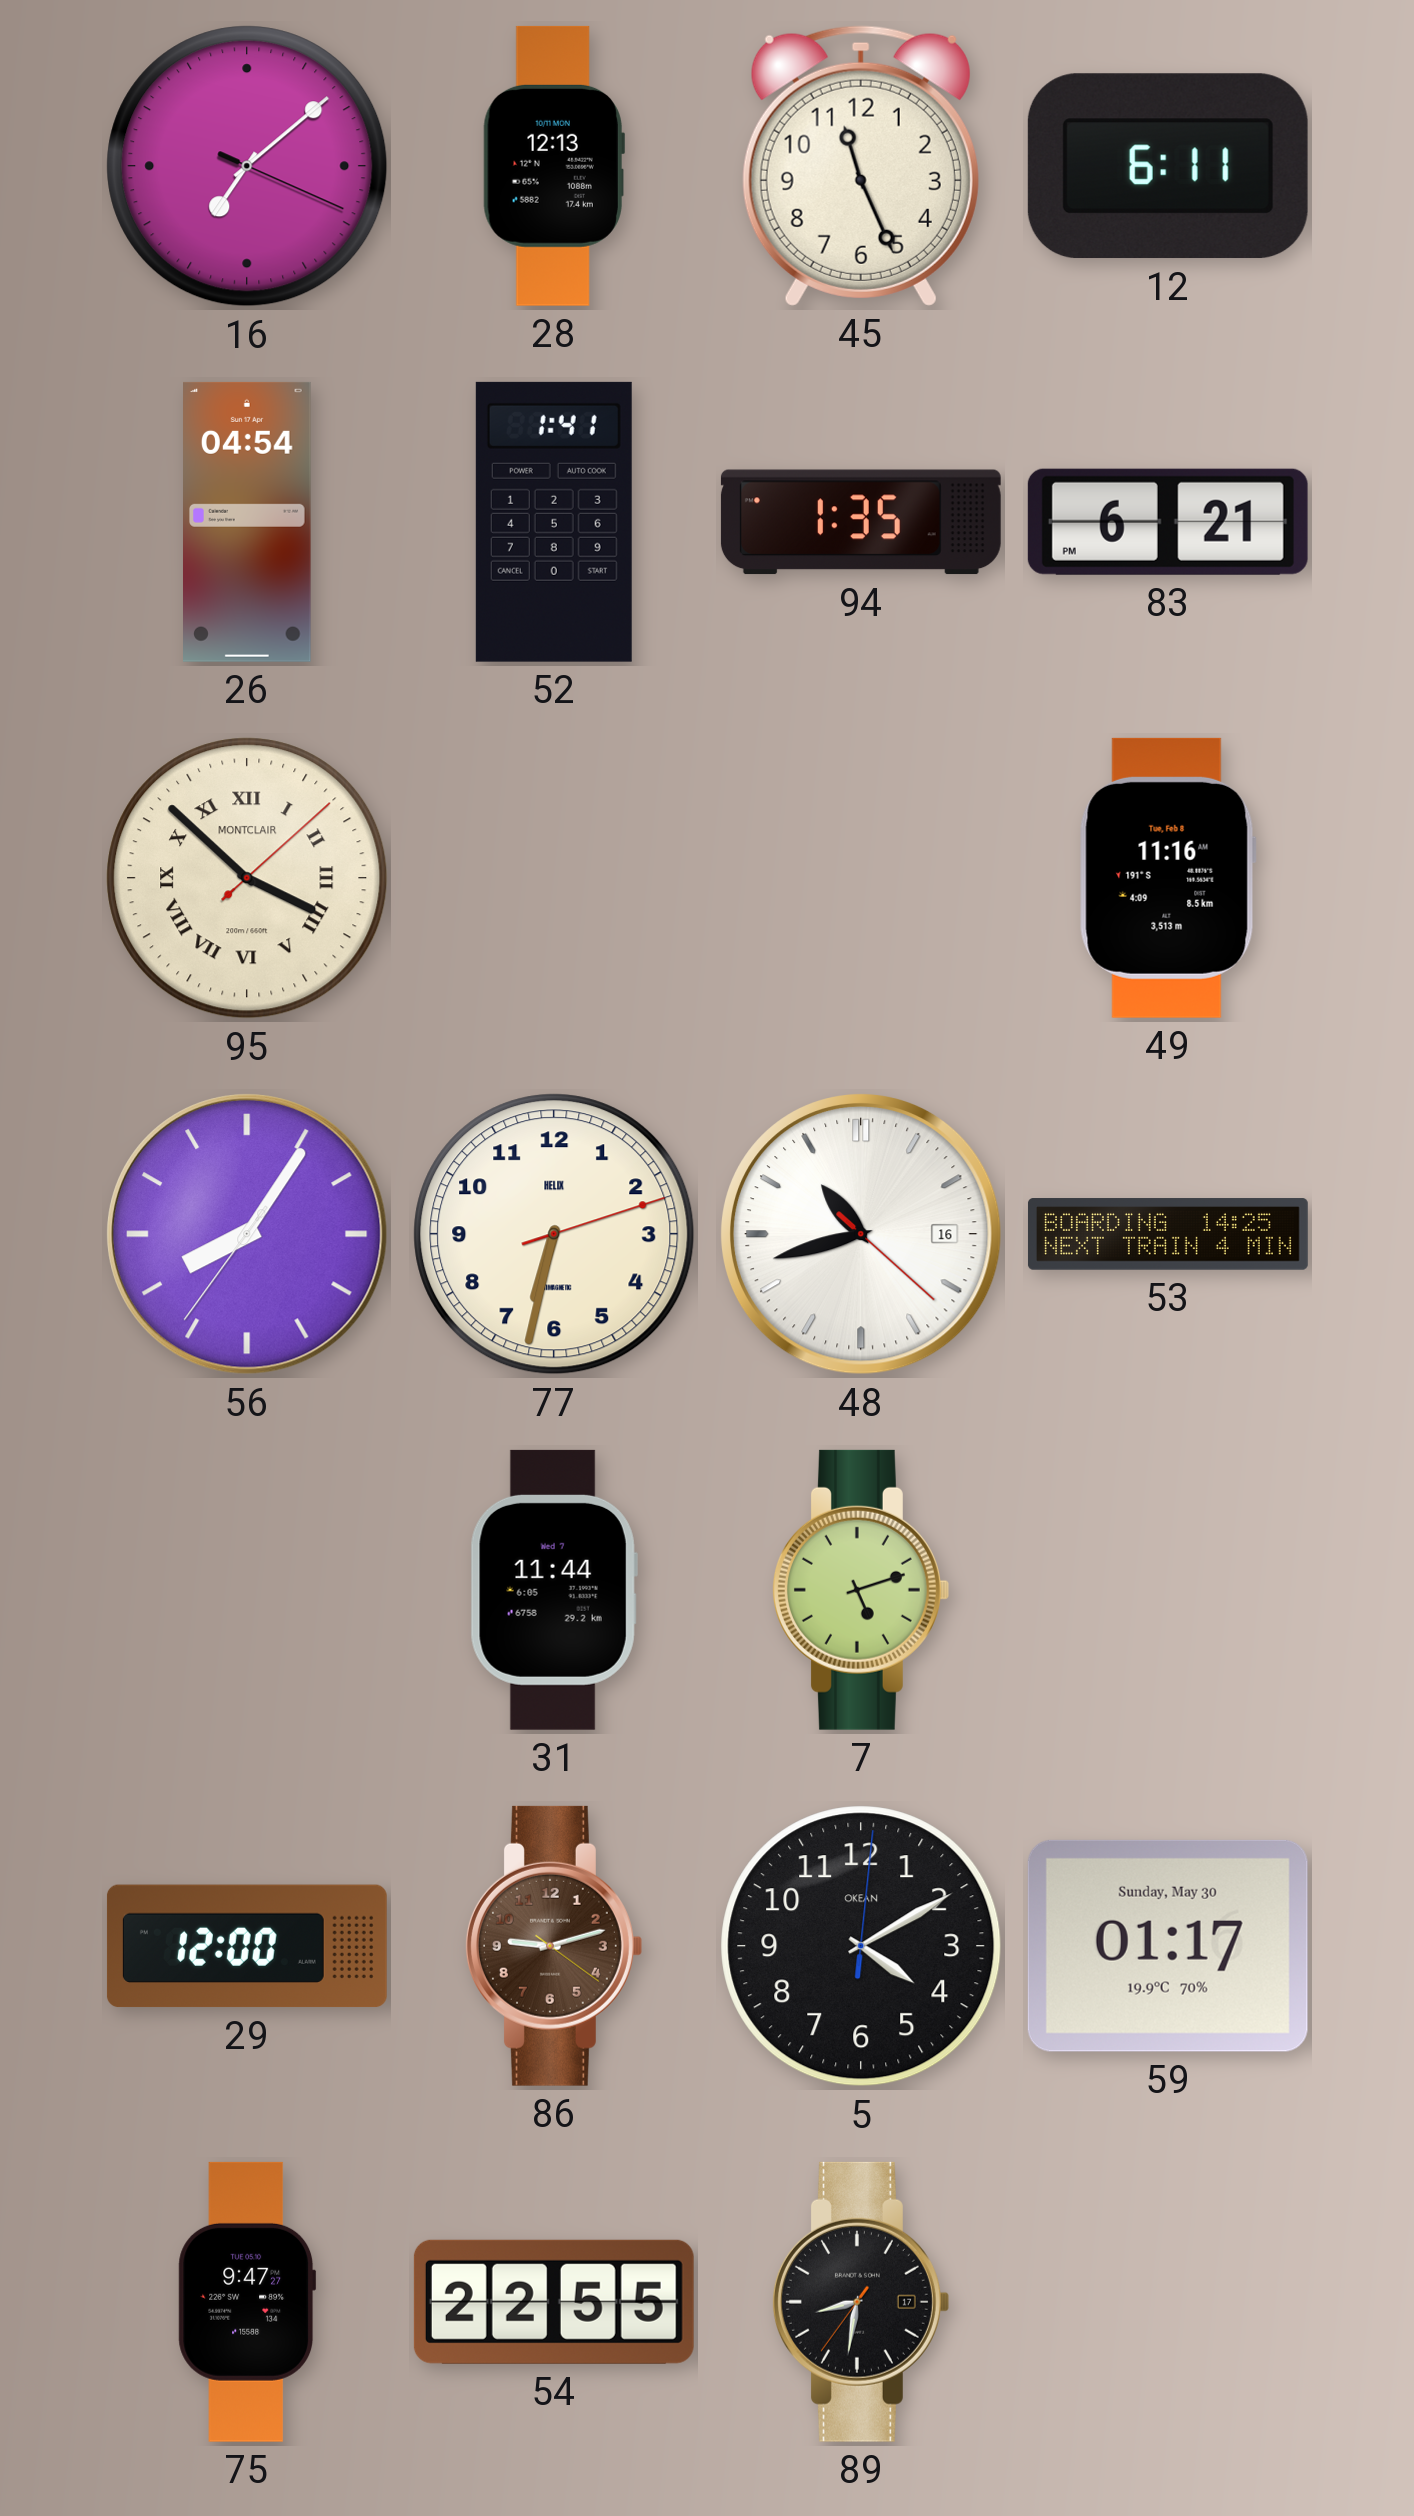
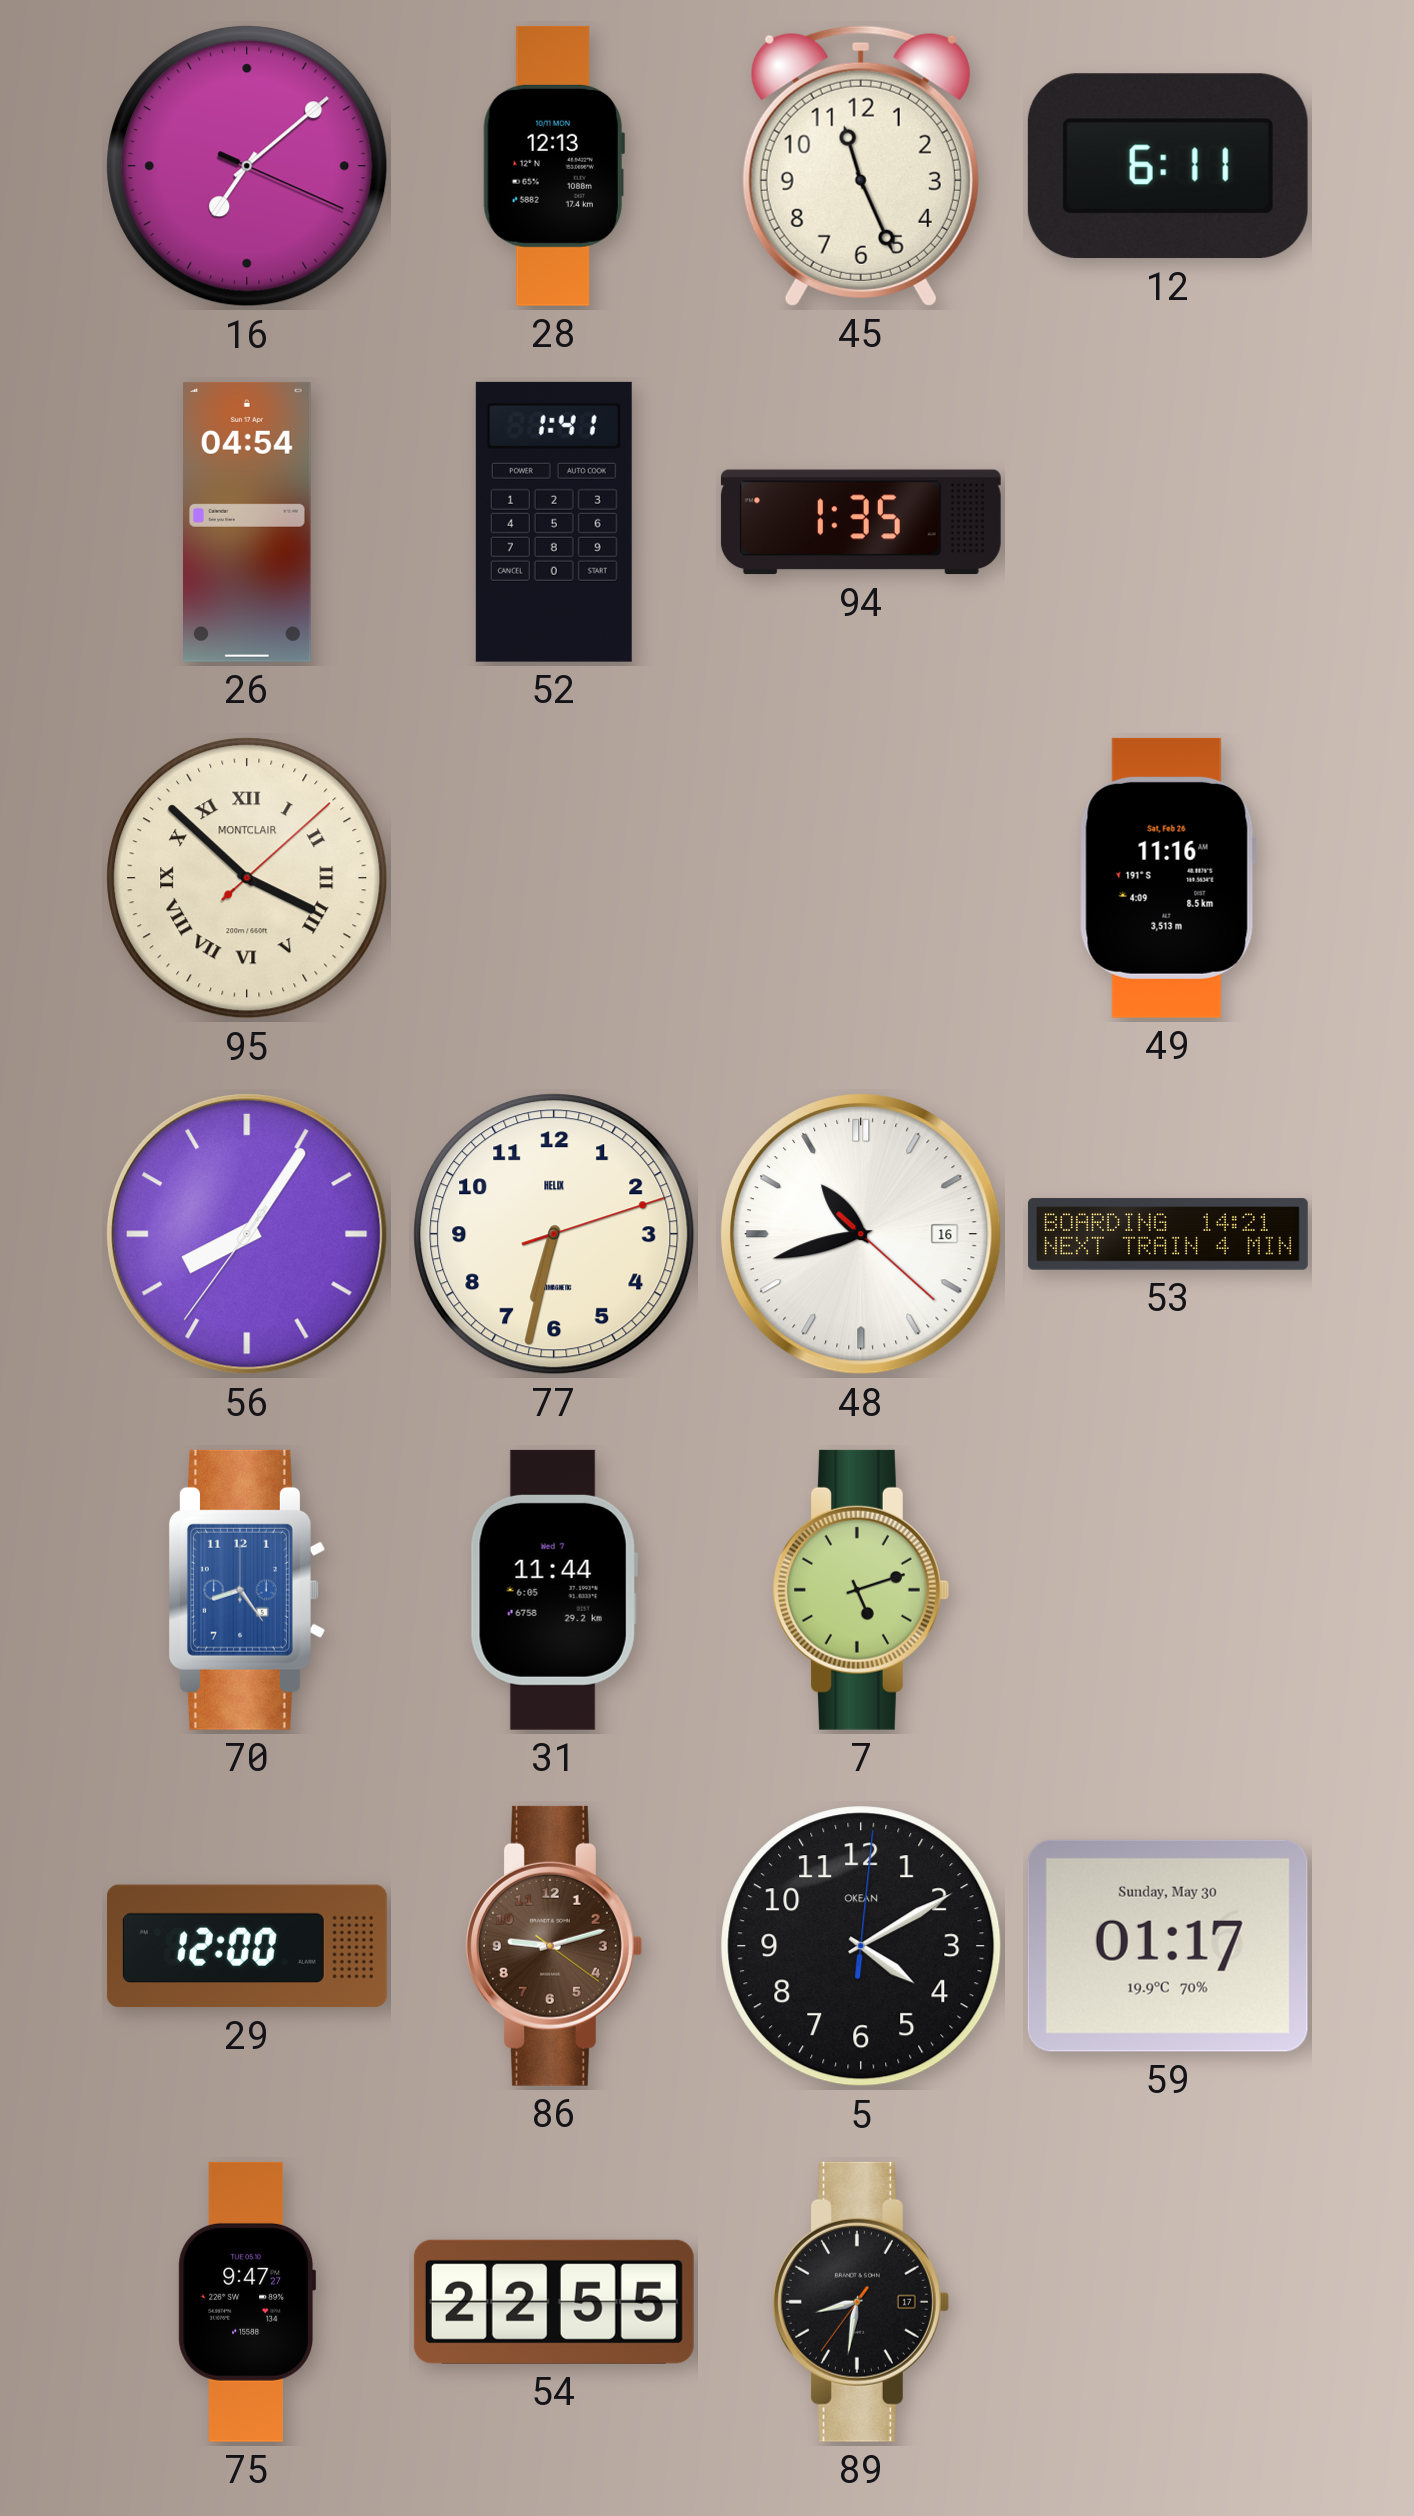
83: 6:21 -> none
49 date: Tue, Feb 8 -> Sat, Feb 26
53: 14:25 -> 14:21
70: none -> 8:24
